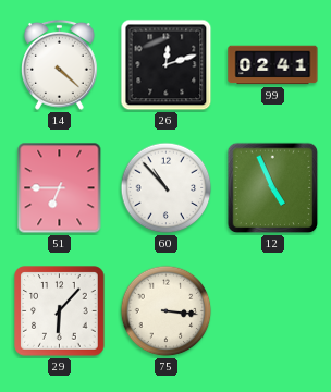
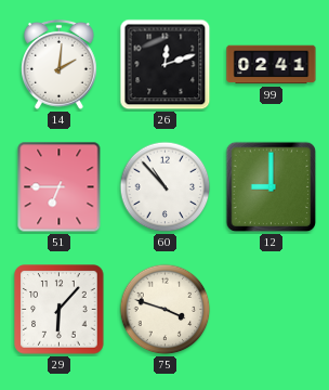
14: 4:22 -> 2:01
12: 4:56 -> 9:00
75: 3:16 -> 3:48
